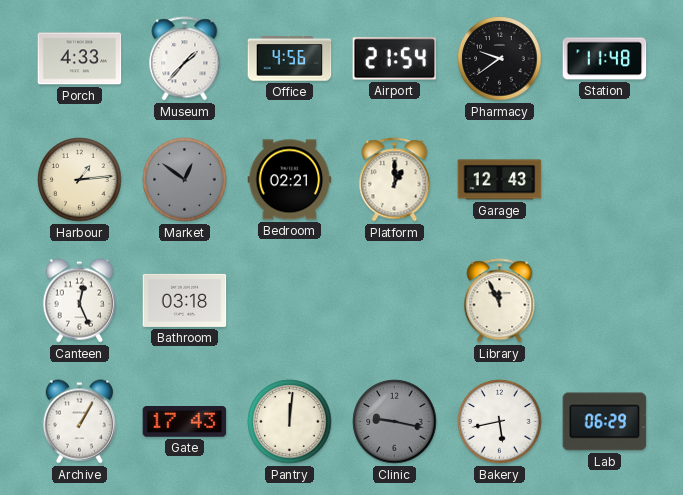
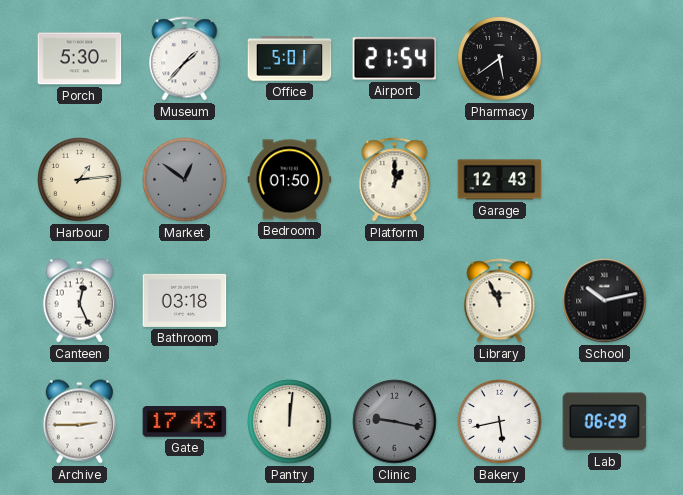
Porch: 4:33 -> 5:30
Office: 4:56 -> 5:01
Pharmacy: 9:39 -> 5:39
Station: 11:48 -> none
Bedroom: 02:21 -> 01:50
School: none -> 10:13
Archive: 1:05 -> 2:45
